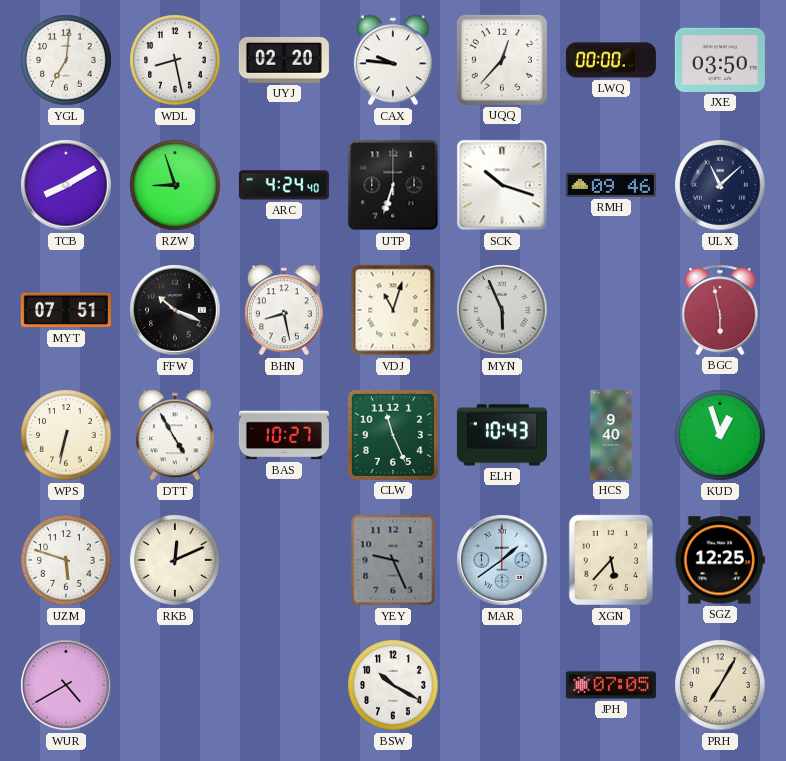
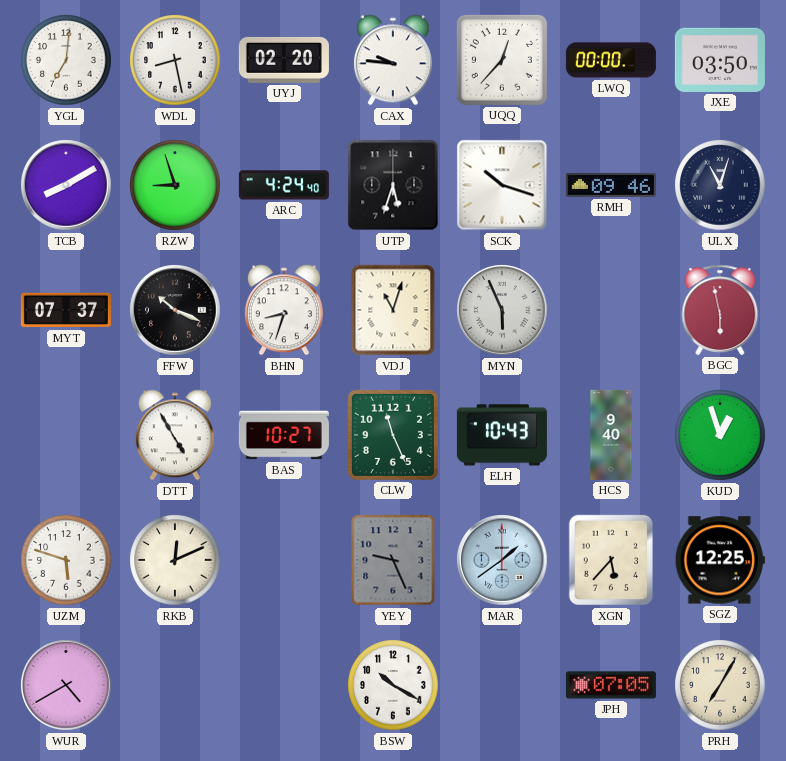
UTP: 6:33 -> 5:33
ULX: 11:08 -> 11:03
MYT: 07:51 -> 07:37
BHN: 8:28 -> 8:33
WPS: 6:32 -> none
